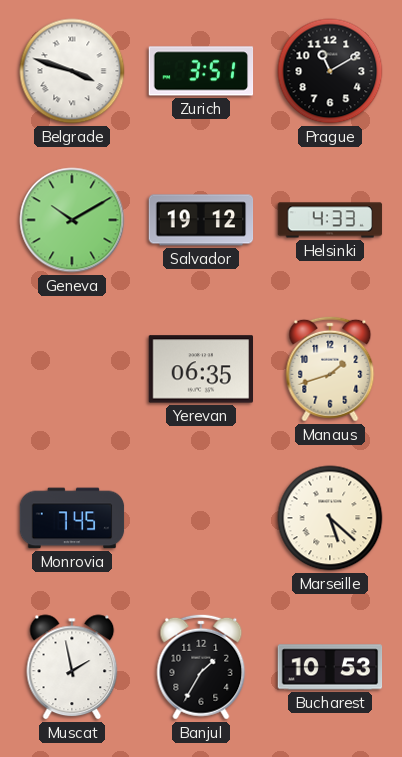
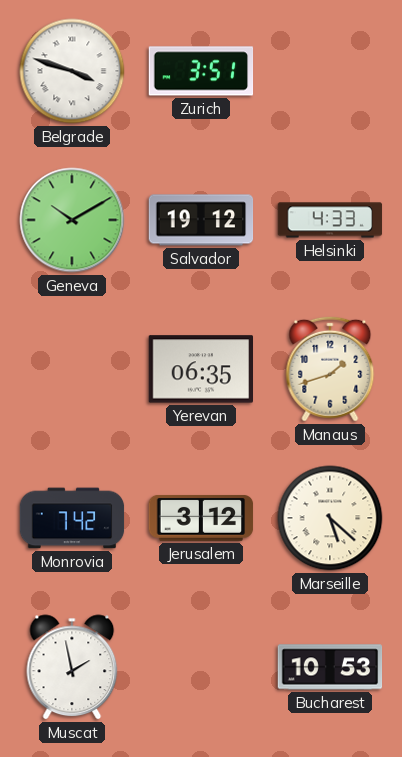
Prague: 11:10 -> none
Monrovia: 7:45 -> 7:42
Jerusalem: none -> 3:12
Banjul: 1:35 -> none
